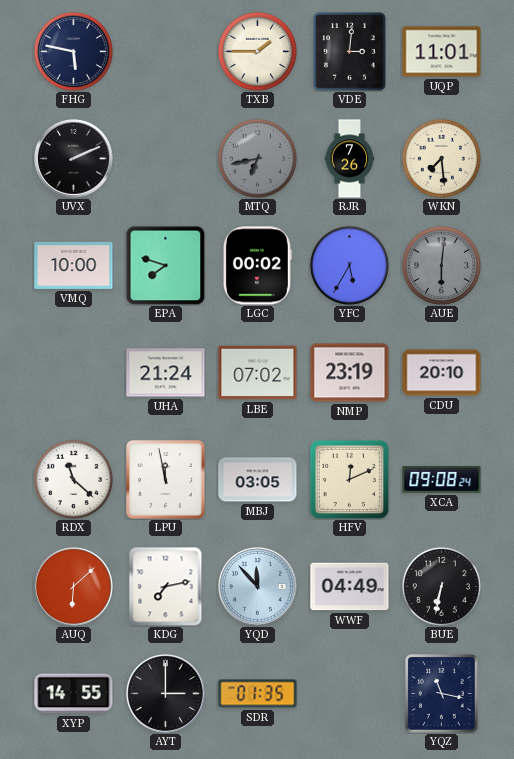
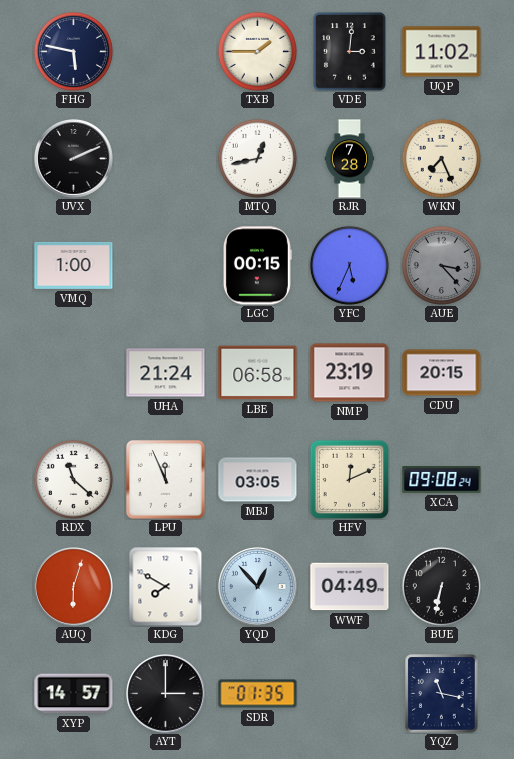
UQP: 11:01 -> 11:02
MTQ: 6:43 -> 12:43
MTQ dial: grey -> white
RJR: 7:26 -> 7:28
WKN: 7:29 -> 7:26
VMQ: 10:00 -> 1:00
EPA: 7:48 -> none
LGC: 00:02 -> 00:15
YFC: 5:35 -> 5:34
AUE: 6:01 -> 3:23
LBE: 07:02 -> 06:58
CDU: 20:10 -> 20:15
LPU: 11:58 -> 11:56
AUQ: 6:08 -> 6:03
KDG: 7:13 -> 7:50
YQD: 11:53 -> 12:53
XYP: 14:55 -> 14:57
